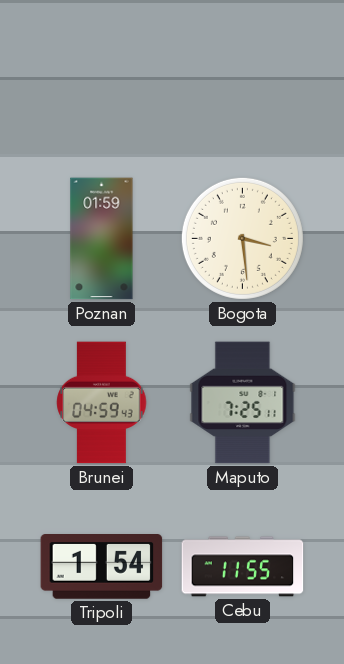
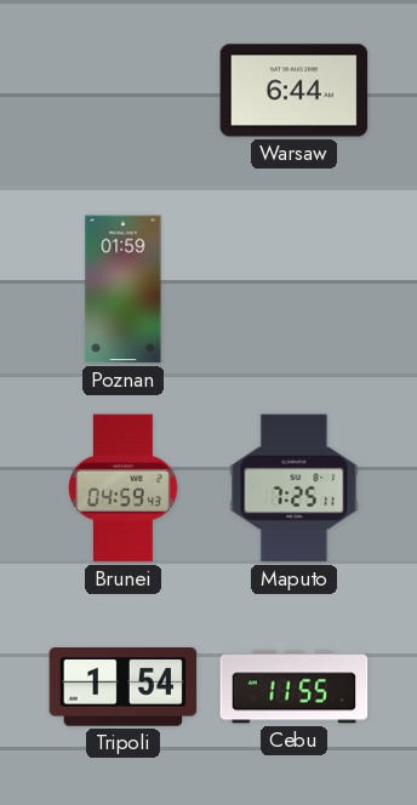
Warsaw: none -> 6:44
Bogota: 3:29 -> none
